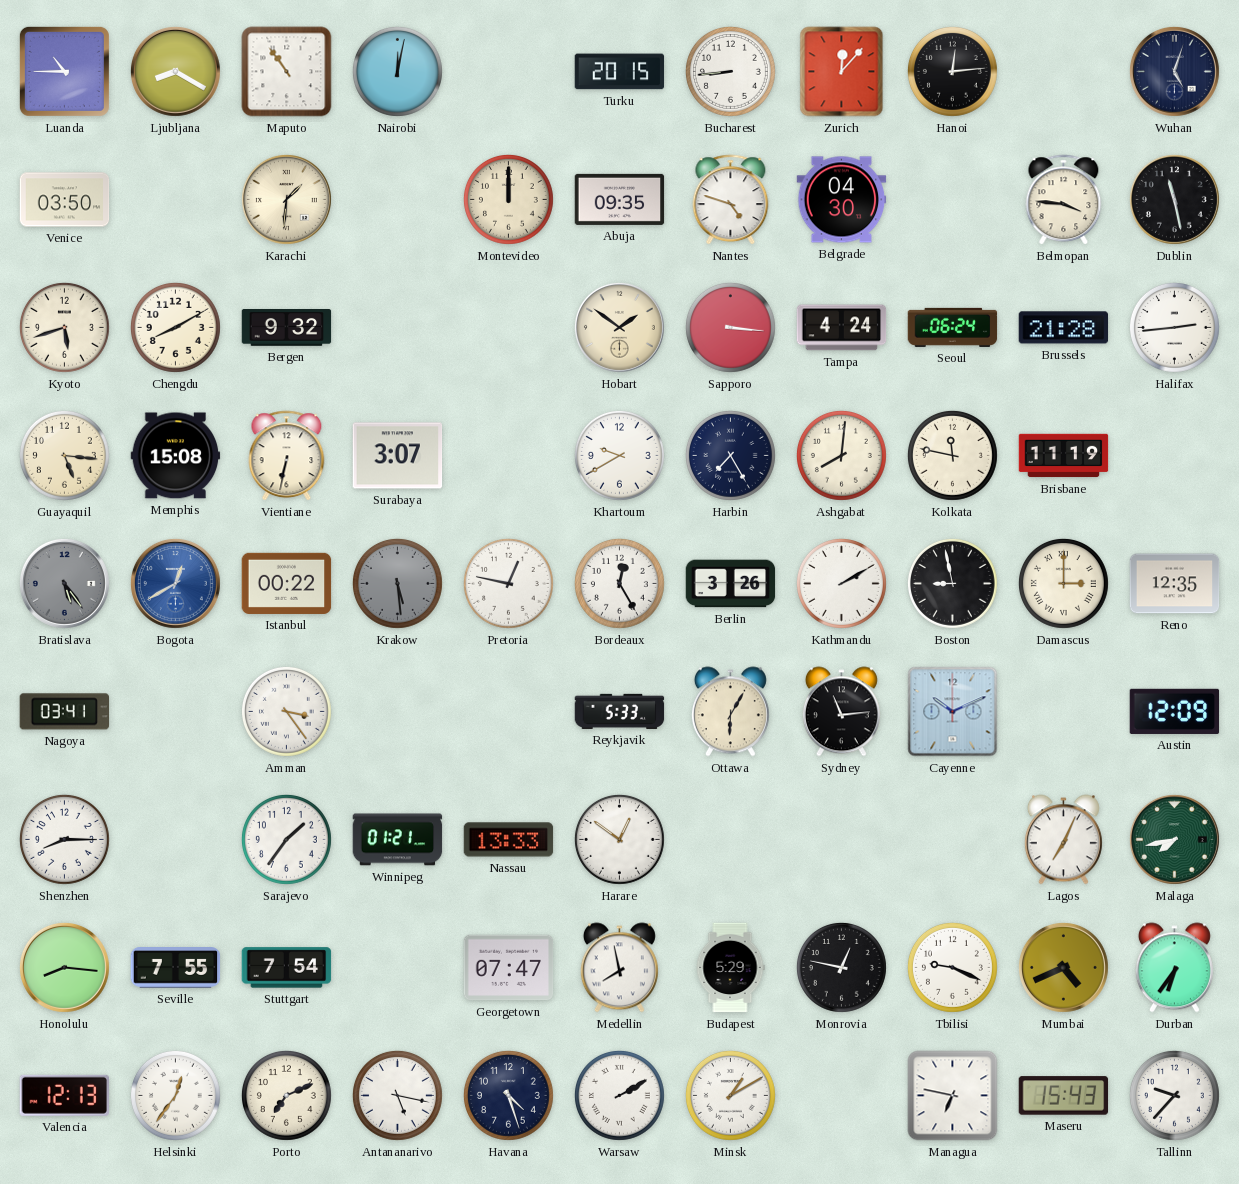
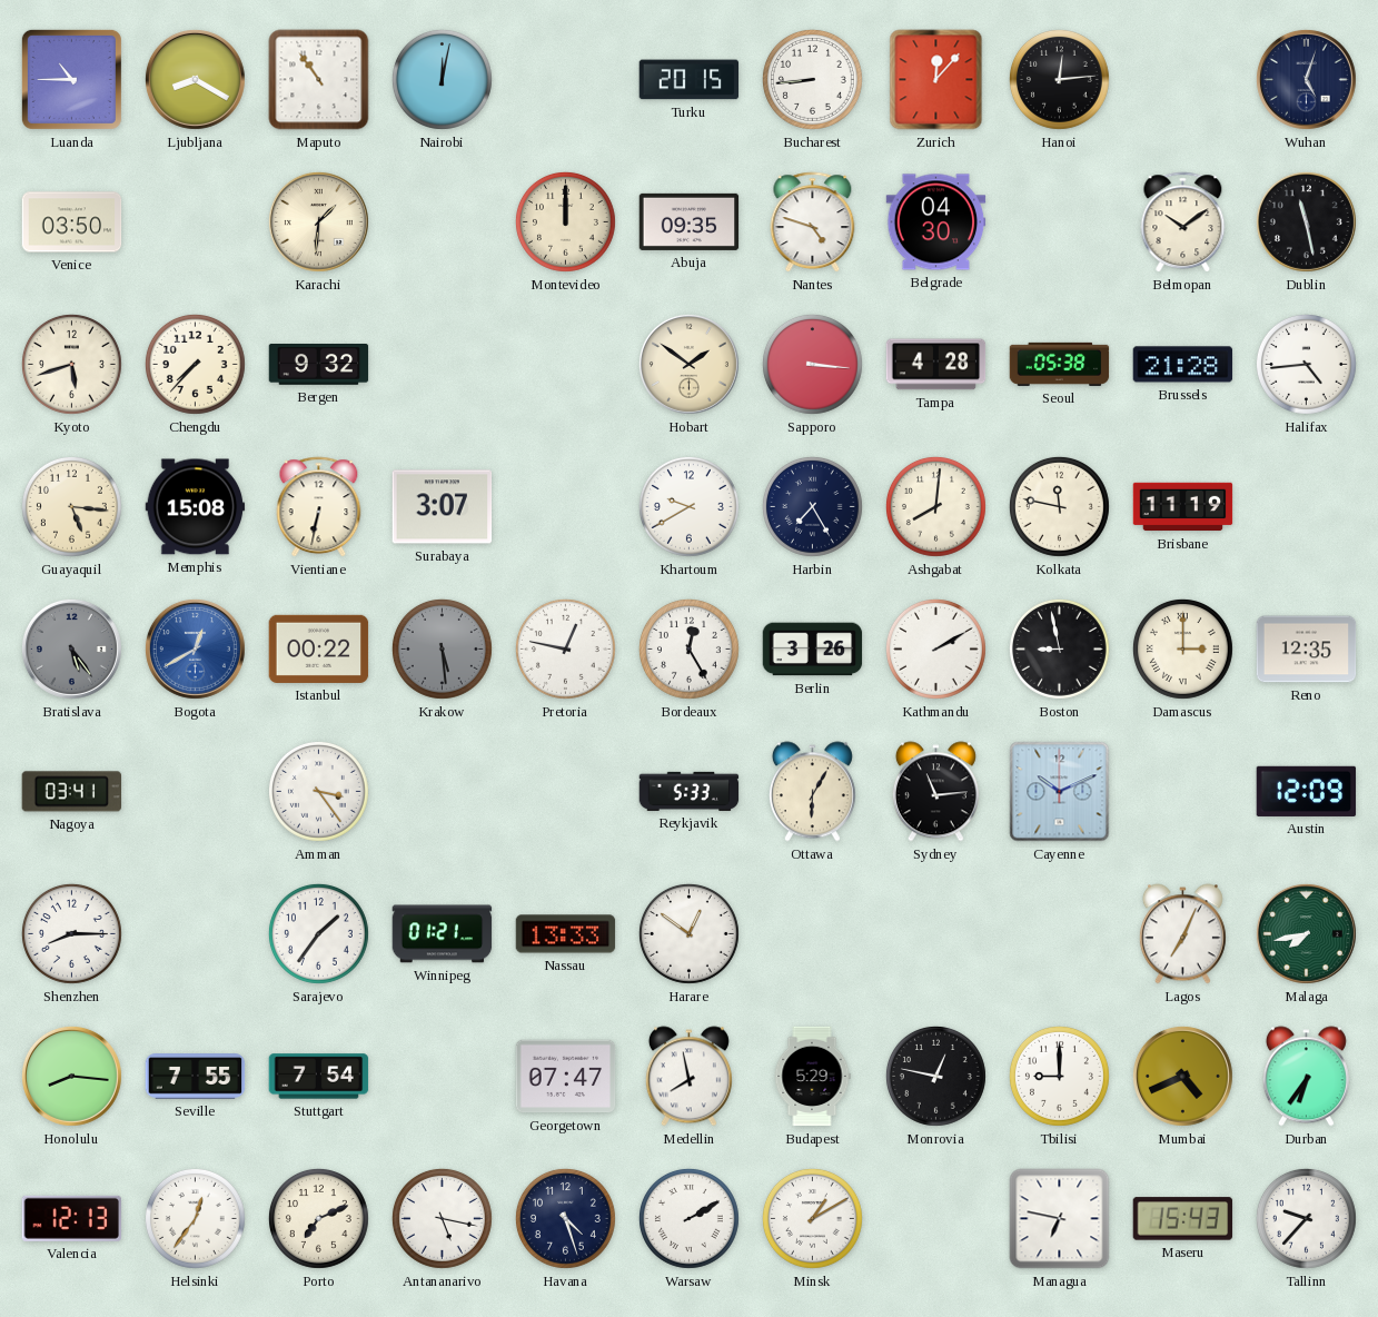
Belmopan: 3:46 -> 10:09
Chengdu: 8:10 -> 7:37
Tampa: 4:24 -> 4:28
Seoul: 06:24 -> 05:38
Halifax: 2:44 -> 4:44
Tbilisi: 9:19 -> 9:00
